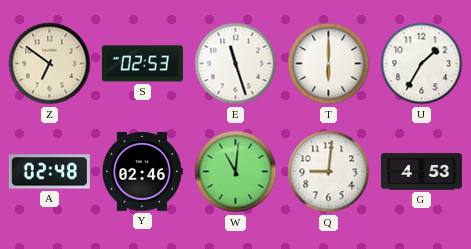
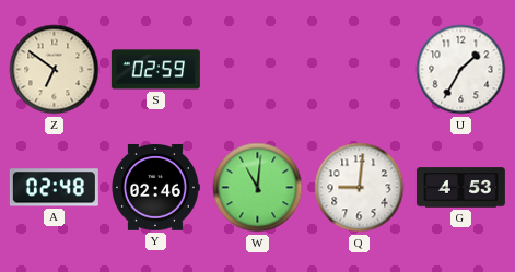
S: 02:53 -> 02:59
E: 11:27 -> none
T: 6:00 -> none
